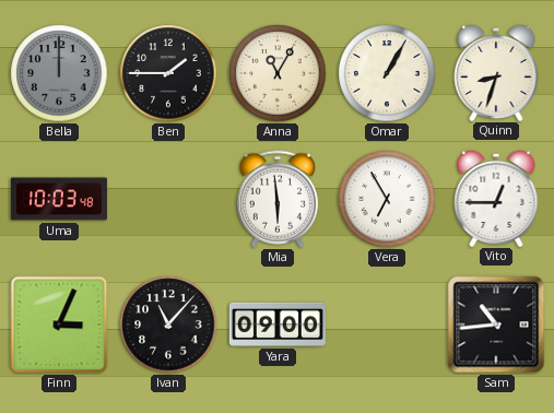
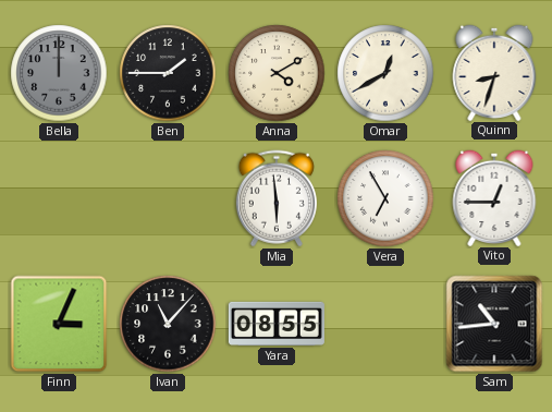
Anna: 11:05 -> 4:10
Omar: 1:05 -> 12:40
Uma: 10:03 -> none
Yara: 09:00 -> 08:55
